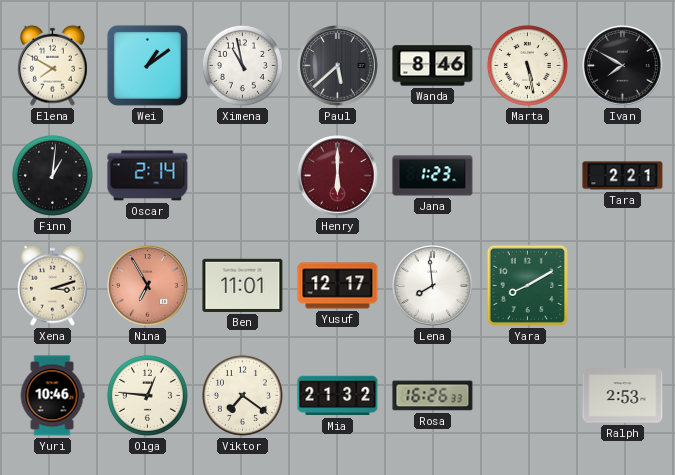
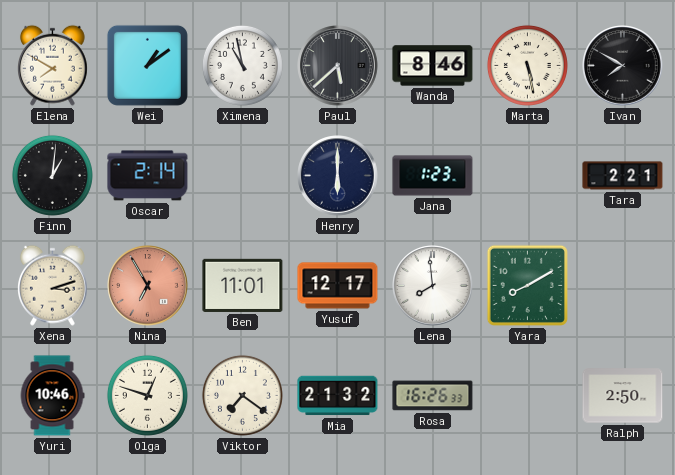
Henry dial: burgundy -> navy
Olga: 12:46 -> 12:48
Ralph: 2:53 -> 2:50
